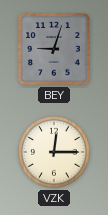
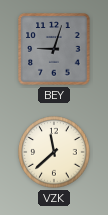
VZK: 12:15 -> 11:38
